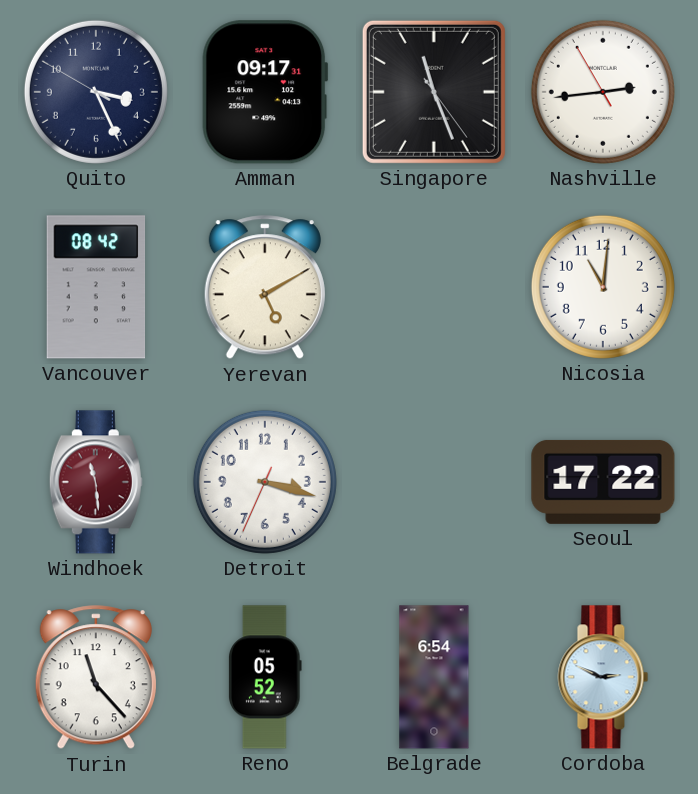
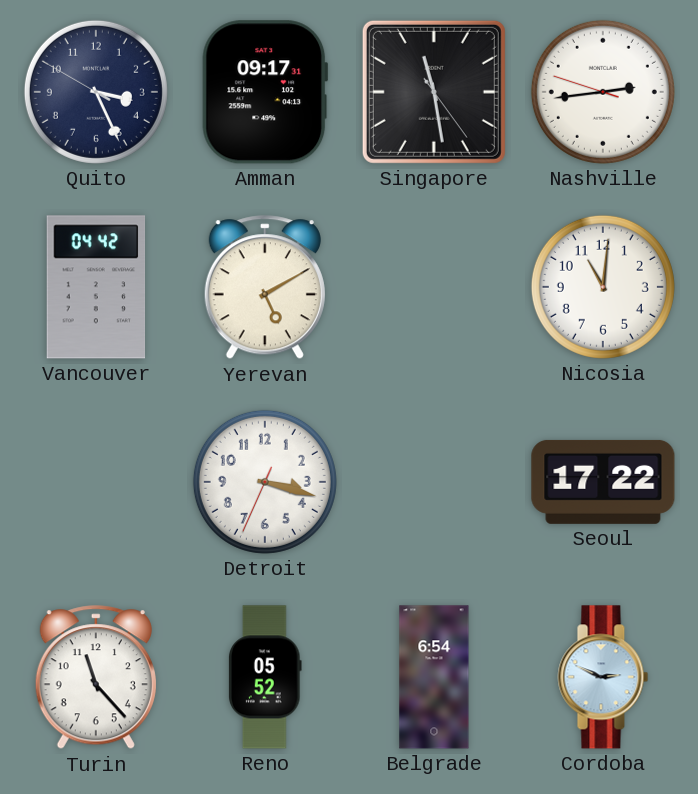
Singapore: 11:26 -> 11:28
Nashville: 2:43:55 -> 2:43:48
Vancouver: 08:42 -> 04:42
Windhoek: 11:29 -> none
